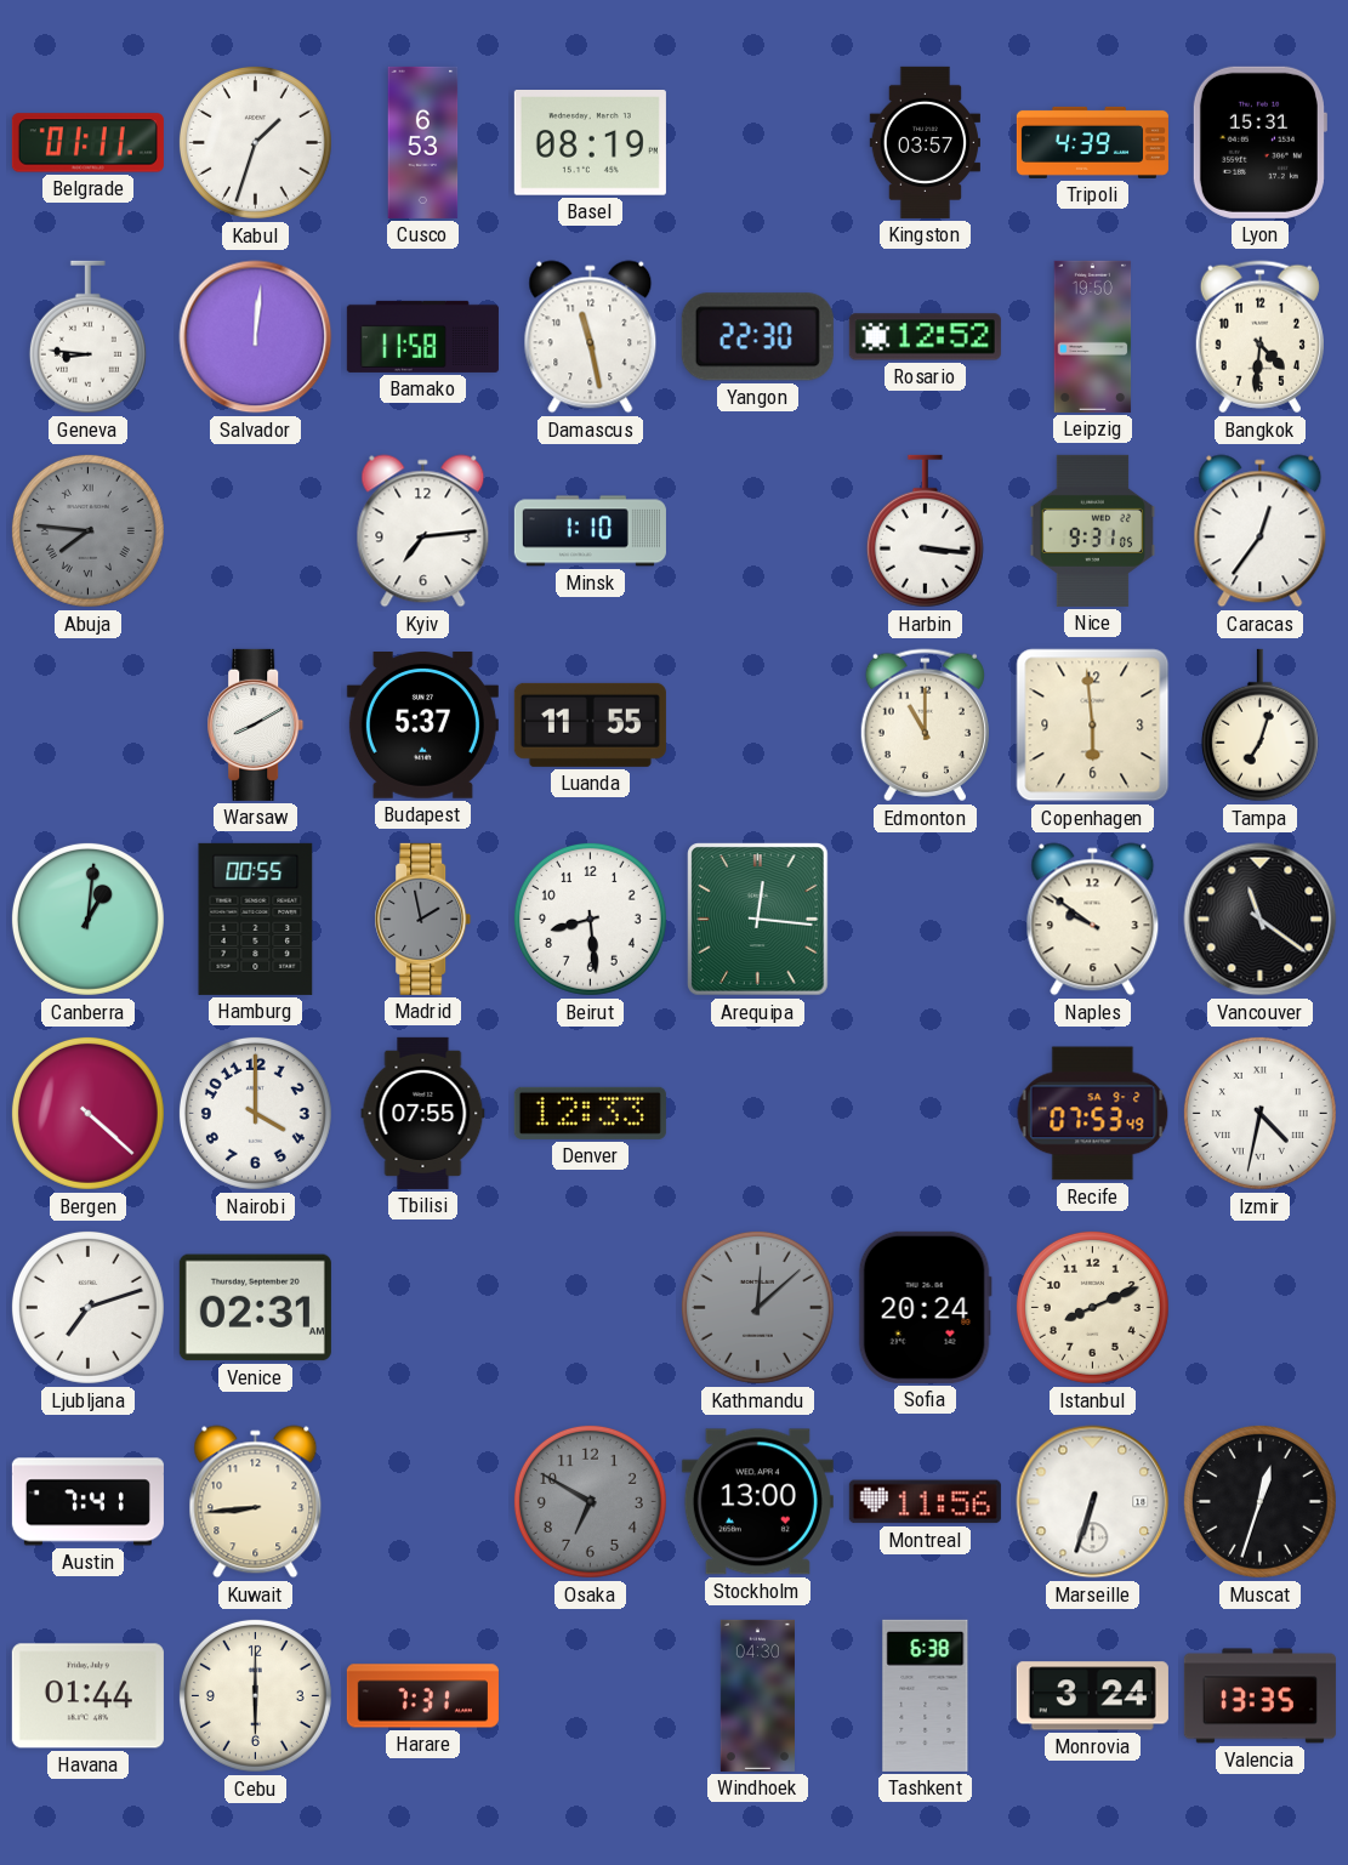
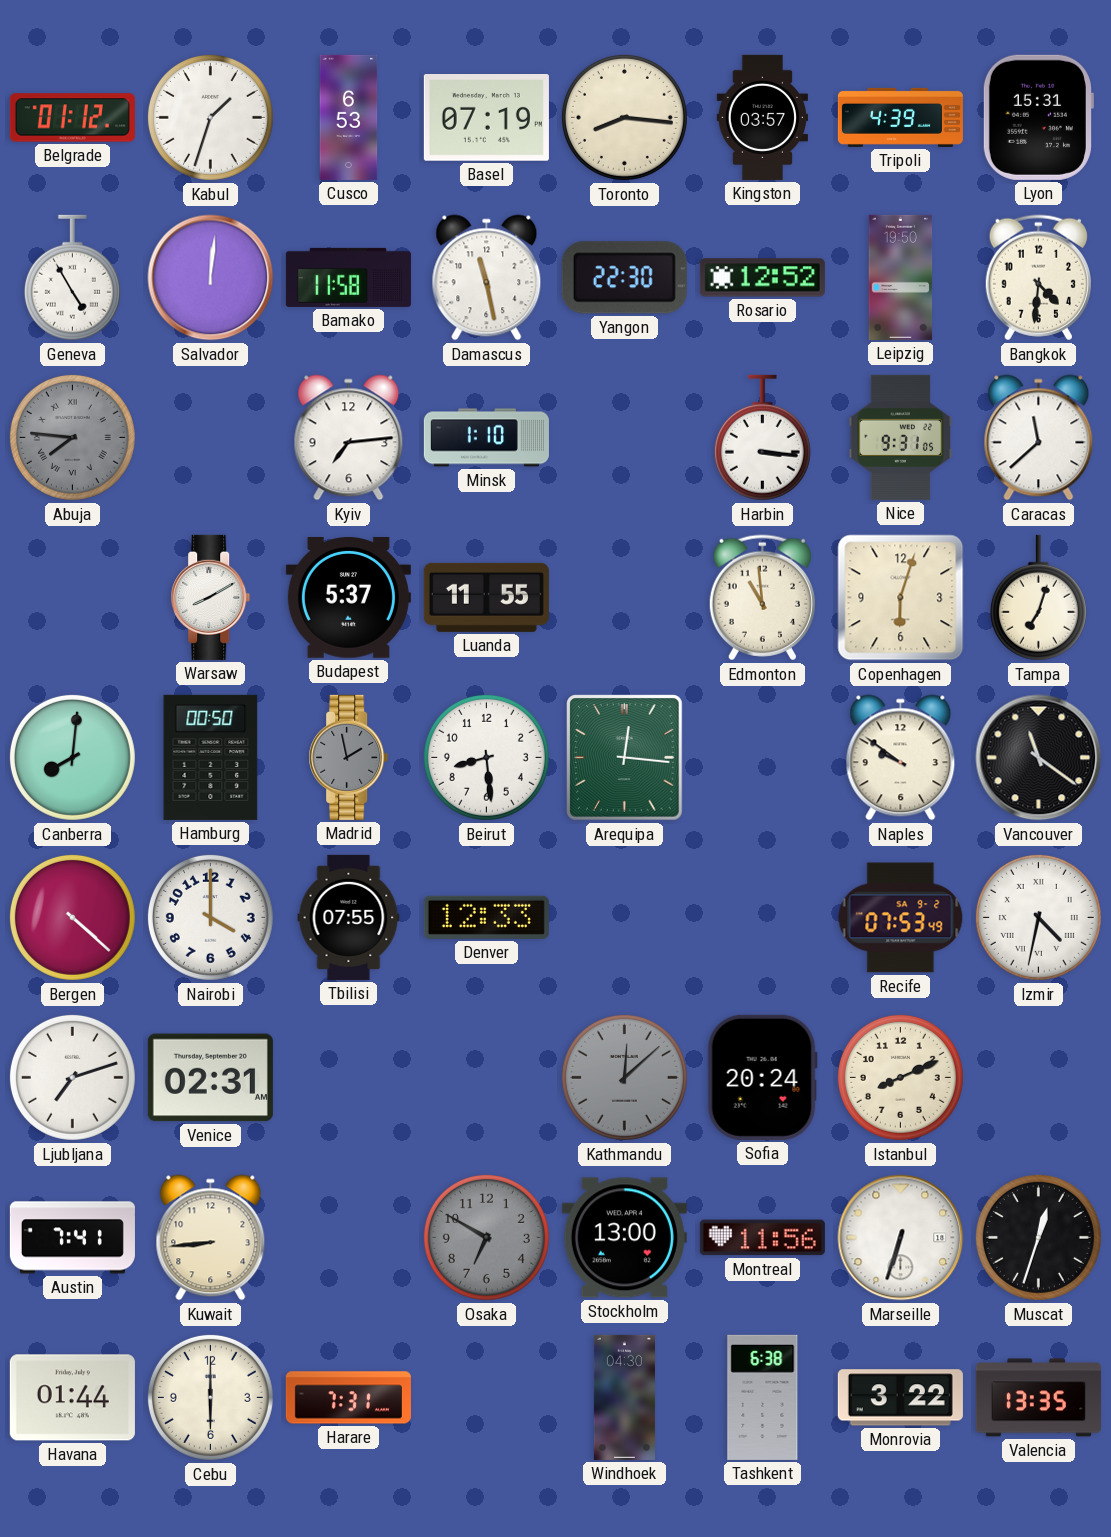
Belgrade: 01:11 -> 01:12
Basel: 08:19 -> 07:19
Toronto: none -> 8:16
Geneva: 8:46 -> 4:55
Caracas: 12:36 -> 11:38
Edmonton: 11:00 -> 10:59
Copenhagen: 5:59 -> 6:03
Canberra: 1:01 -> 8:01
Hamburg: 00:55 -> 00:50
Monrovia: 3:24 -> 3:22
